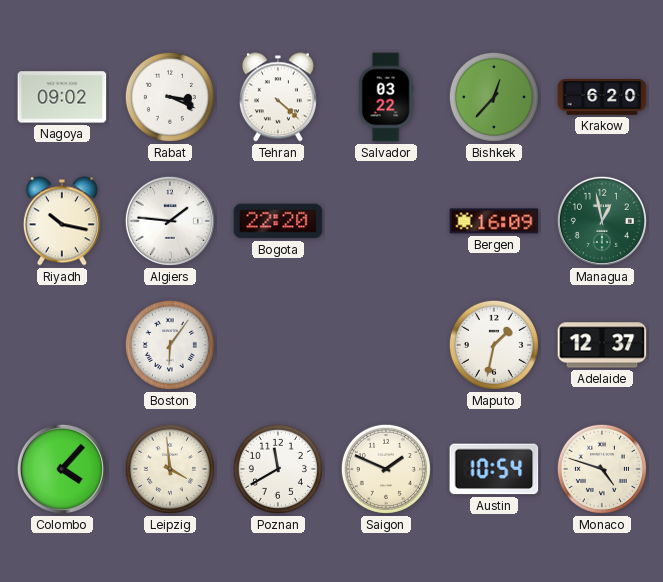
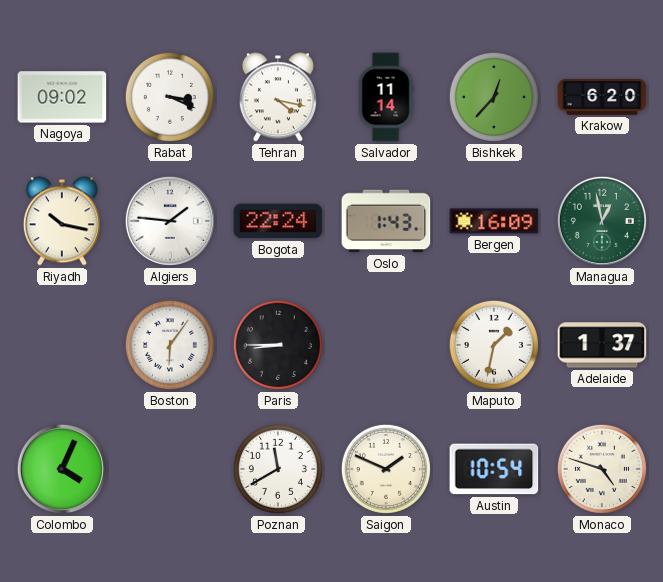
Tehran: 4:22 -> 4:17
Salvador: 03:22 -> 11:14
Bogota: 22:20 -> 22:24
Oslo: none -> 1:43
Paris: none -> 8:45
Adelaide: 12:37 -> 1:37
Colombo: 4:07 -> 4:04
Leipzig: 3:59 -> none
